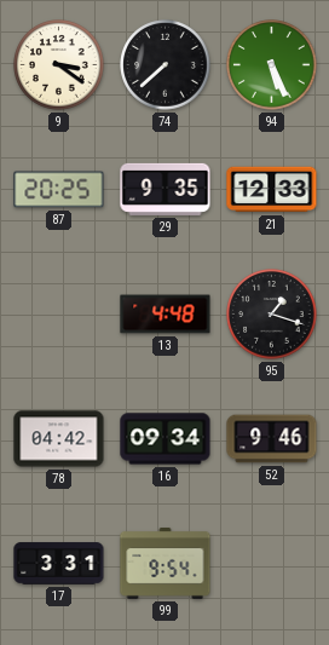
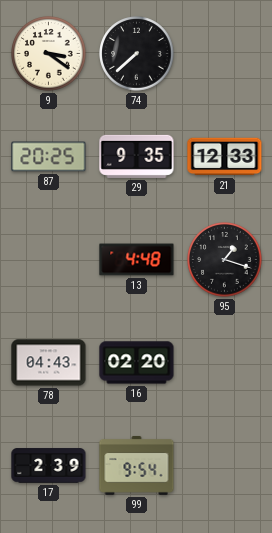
94: 5:26 -> none
78: 04:42 -> 04:43
16: 09:34 -> 02:20
52: 9:46 -> none
17: 3:31 -> 2:39
